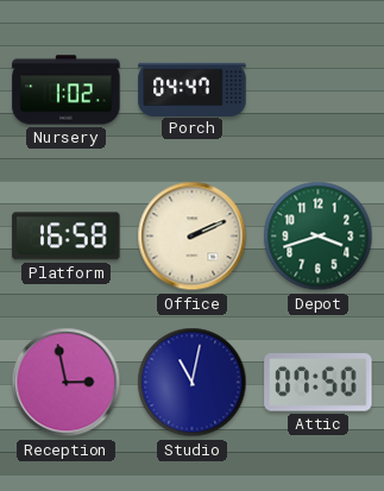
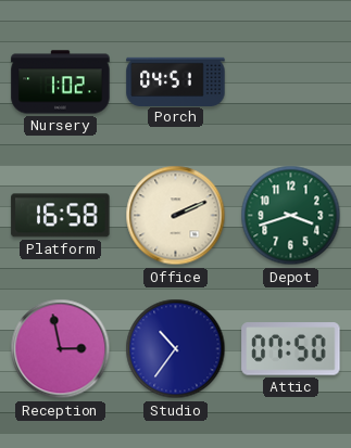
Porch: 04:47 -> 04:51
Studio: 11:02 -> 10:36
